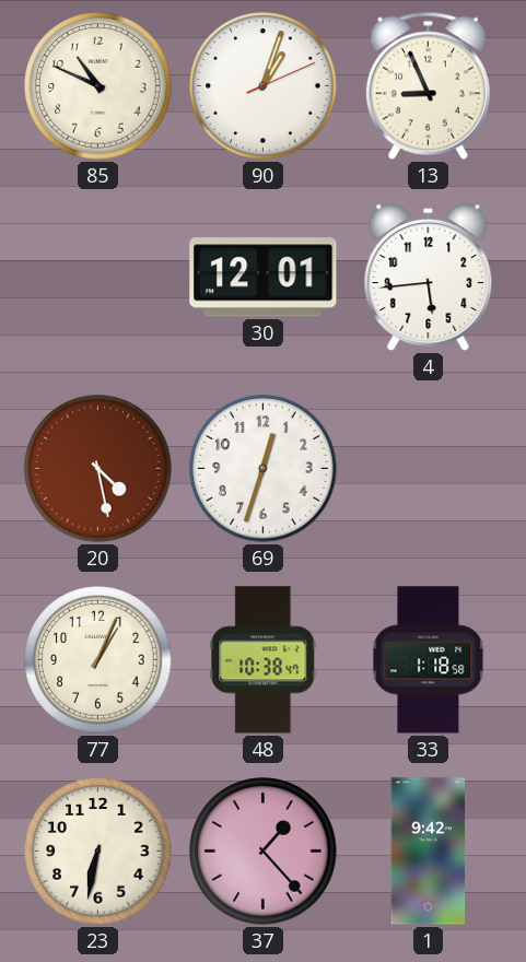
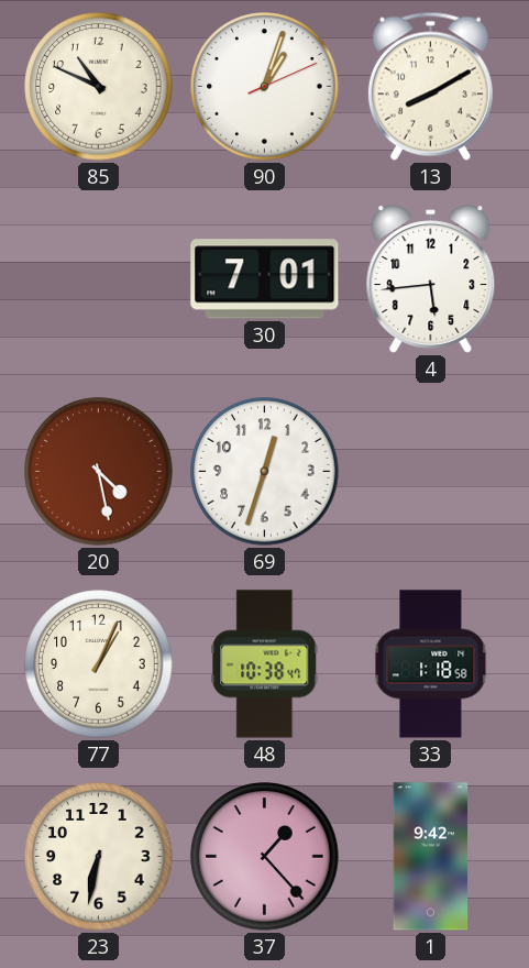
13: 8:56 -> 8:10
30: 12:01 -> 7:01
